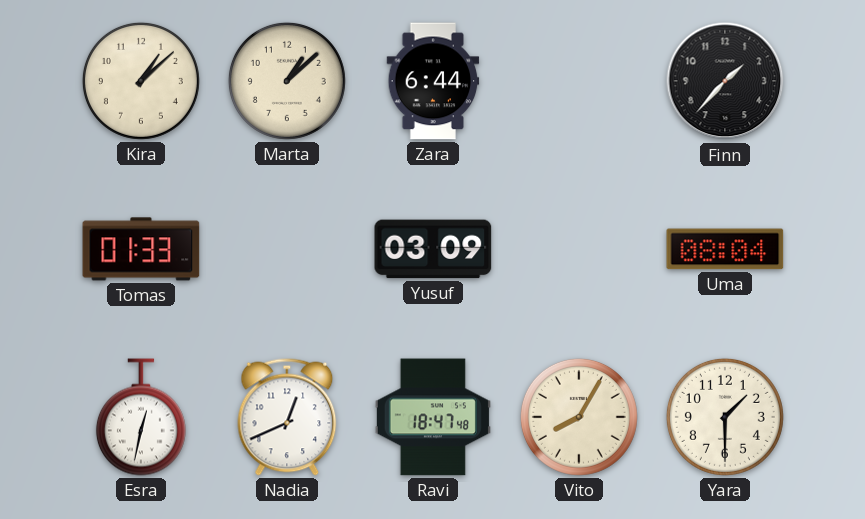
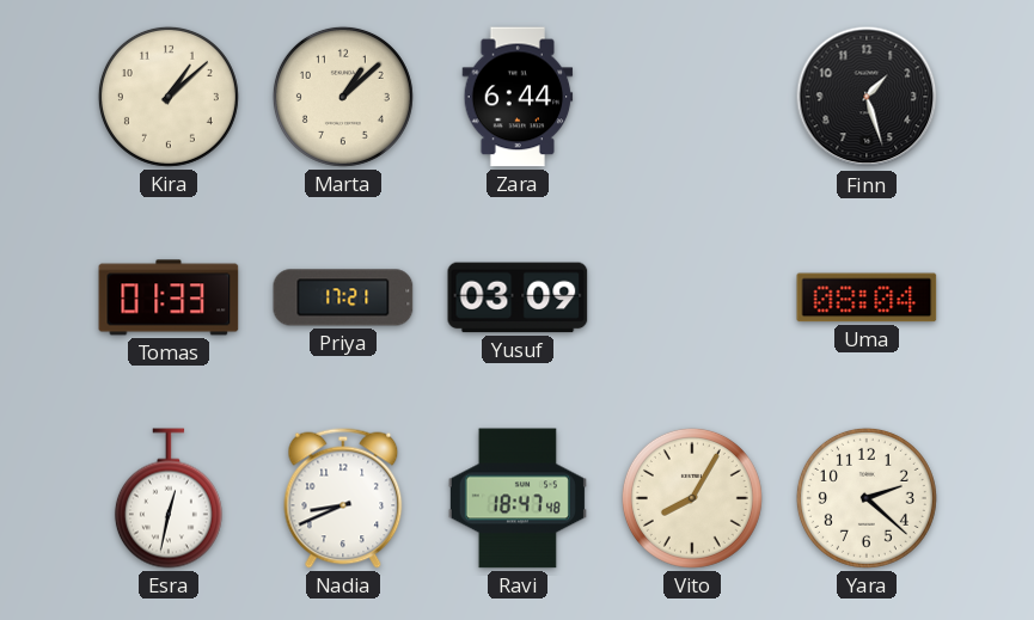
Finn: 1:37 -> 1:27
Priya: none -> 17:21
Nadia: 12:41 -> 8:41
Yara: 1:30 -> 2:22
